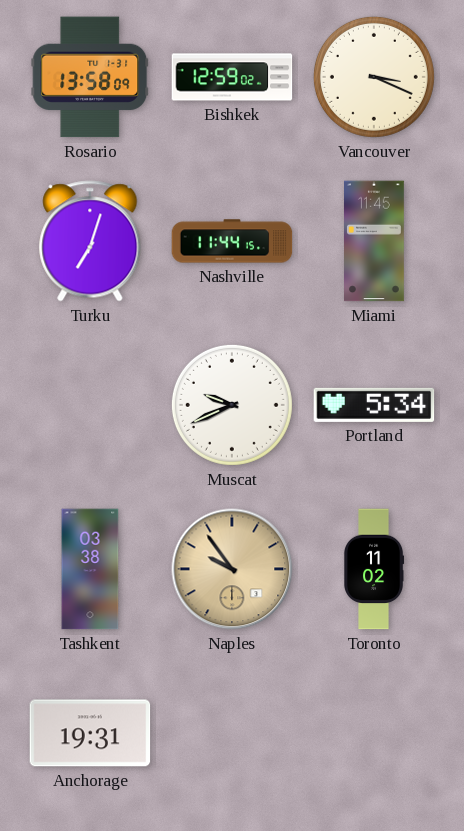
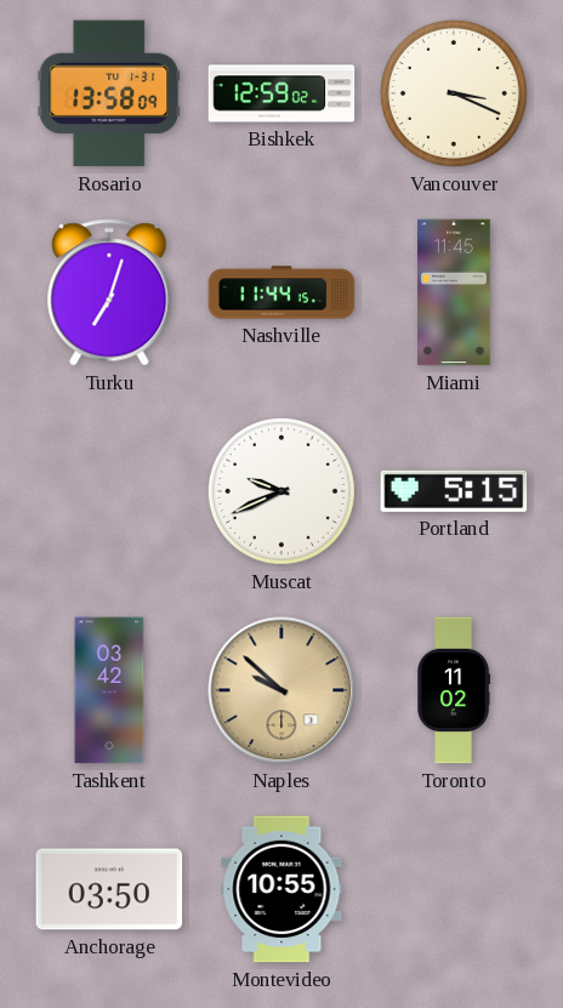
Portland: 5:34 -> 5:15
Tashkent: 03:38 -> 03:42
Naples: 9:54 -> 9:52
Anchorage: 19:31 -> 03:50
Montevideo: none -> 10:55
